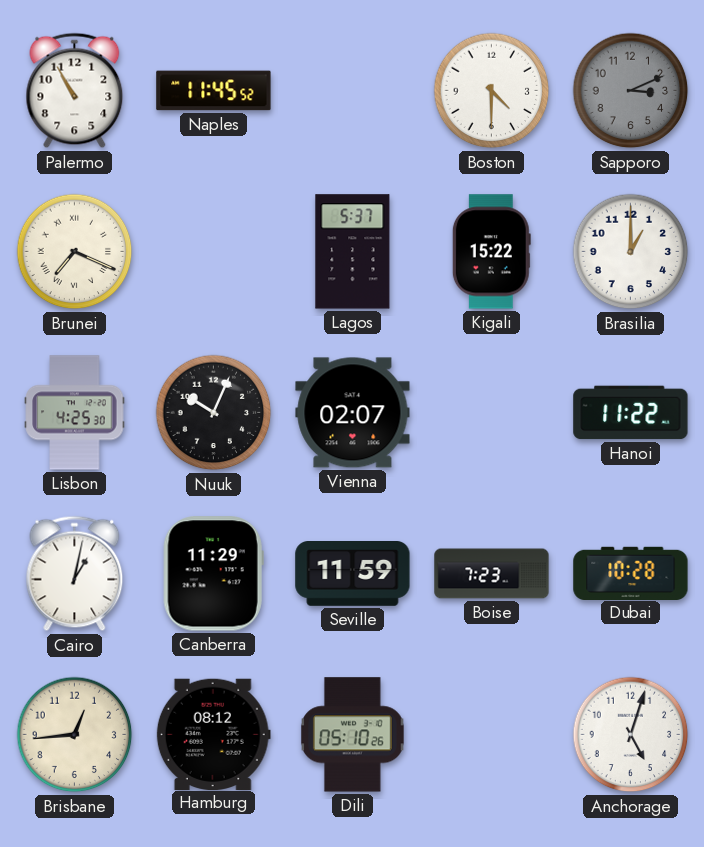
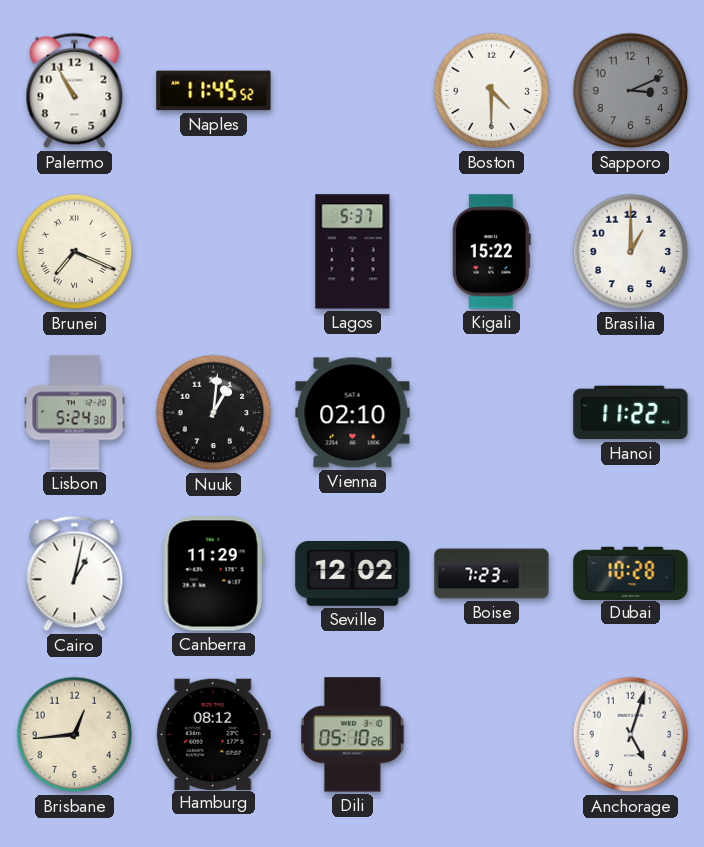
Lisbon: 4:25 -> 5:24
Nuuk: 10:04 -> 1:01
Vienna: 02:07 -> 02:10
Seville: 11:59 -> 12:02
